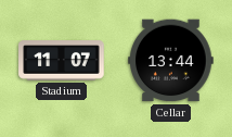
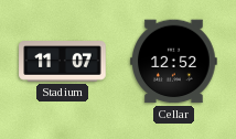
Cellar: 13:44 -> 12:52
